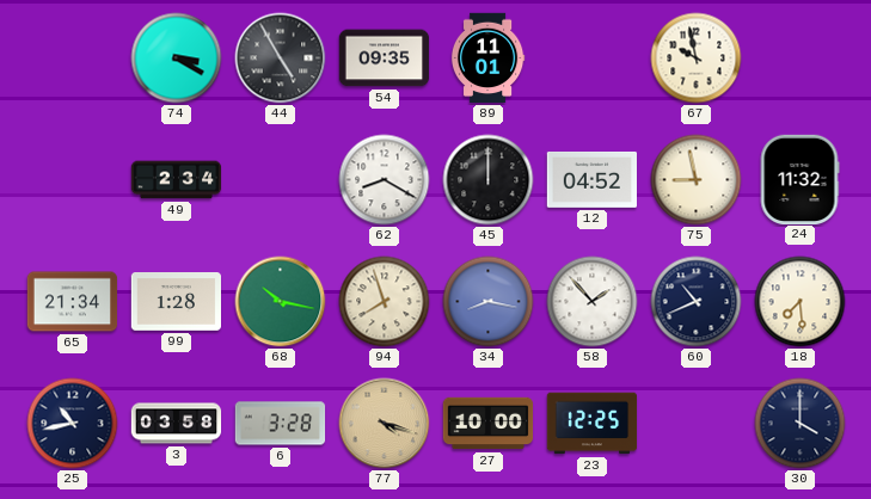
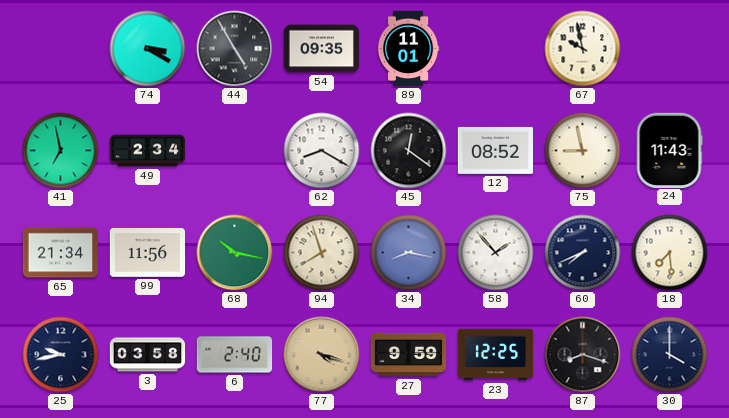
41: none -> 6:58
45: 12:00 -> 12:21
12: 04:52 -> 08:52
24: 11:32 -> 11:43
99: 1:28 -> 11:56
60: 10:41 -> 7:41
25: 10:43 -> 9:43
6: 3:28 -> 2:40
27: 10:00 -> 9:59
87: none -> 8:18
